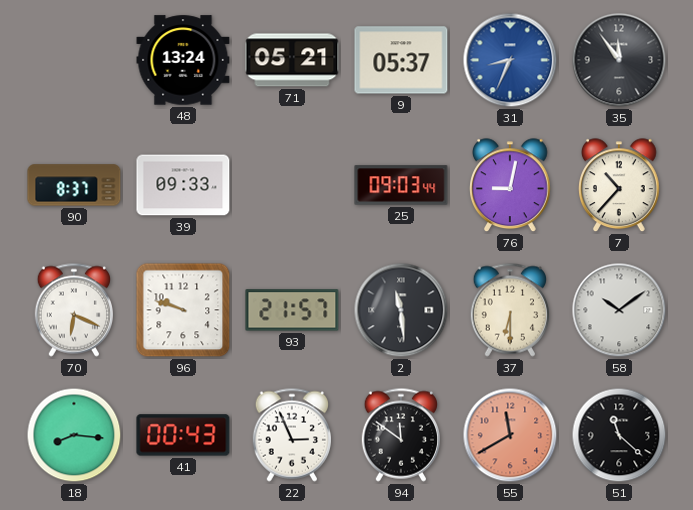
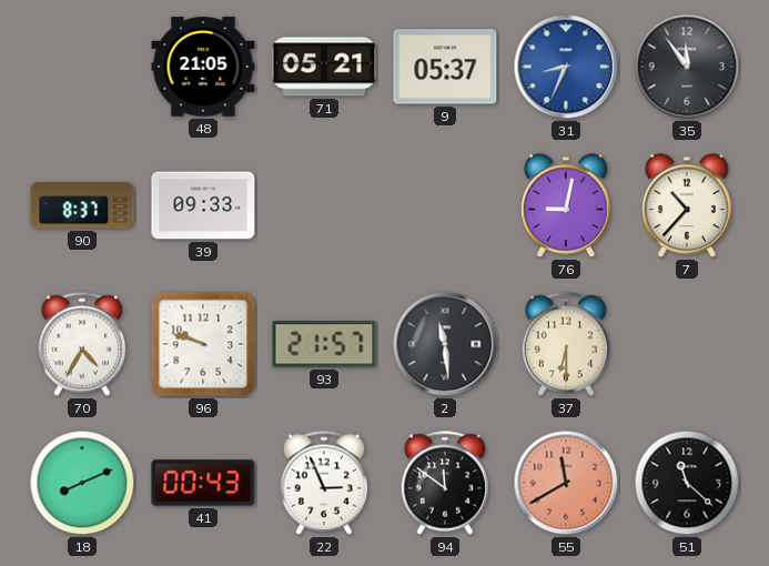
48: 13:24 -> 21:05
25: 09:03 -> none
70: 6:19 -> 4:35
58: 10:09 -> none
18: 8:16 -> 8:11
